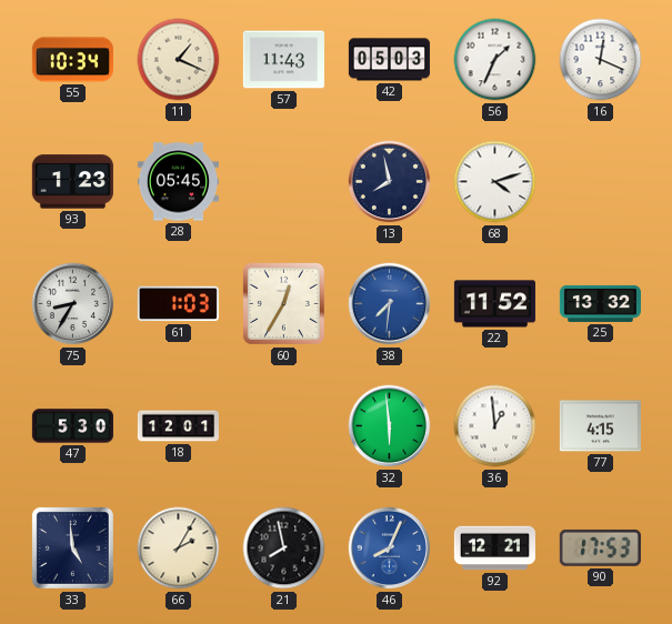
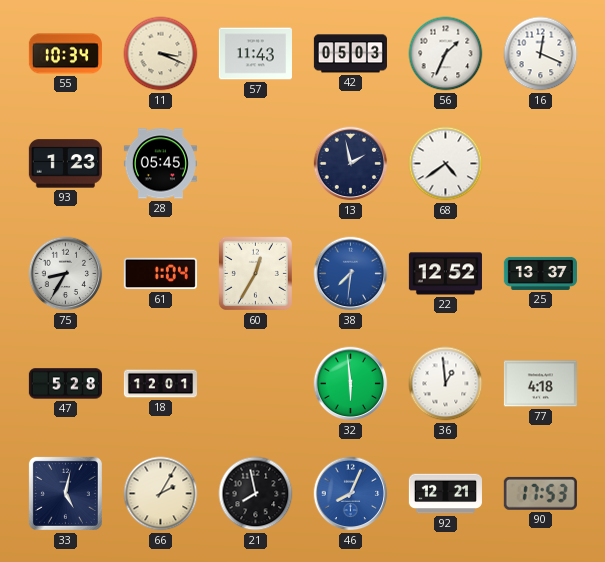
11: 1:19 -> 3:19
13: 7:58 -> 1:58
68: 4:12 -> 4:39
61: 1:03 -> 1:04
22: 11:52 -> 12:52
25: 13:32 -> 13:37
47: 5:30 -> 5:28
77: 4:15 -> 4:18
33: 4:59 -> 5:02
